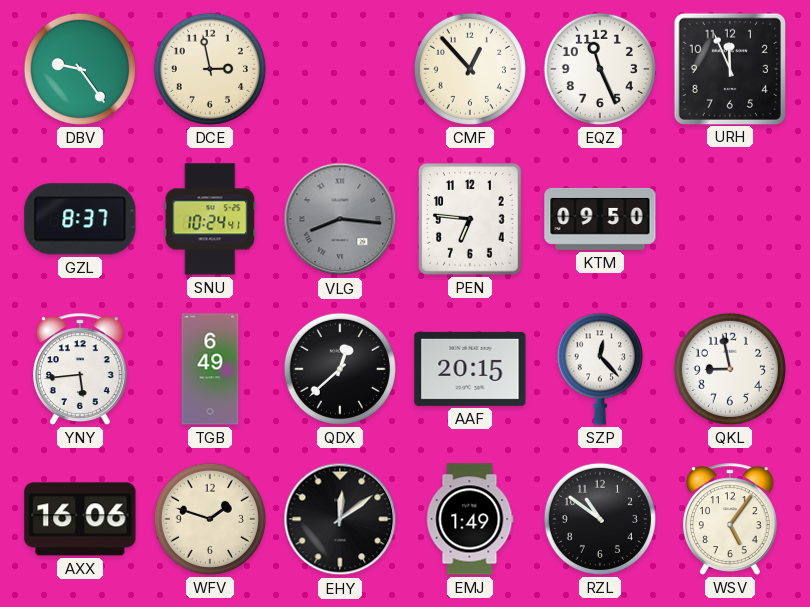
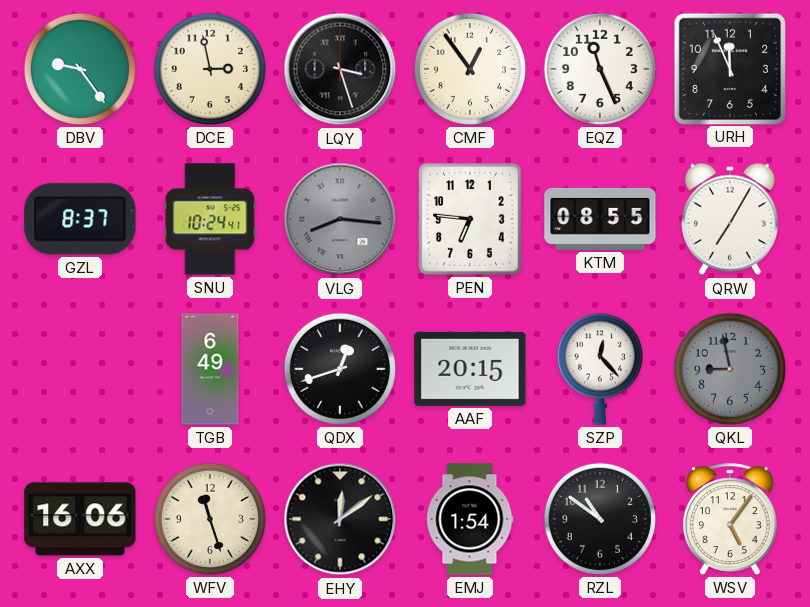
LQY: none -> 3:27
CMF: 12:53 -> 12:54
KTM: 09:50 -> 08:55
QRW: none -> 7:05
YNY: 5:44 -> none
QDX: 12:38 -> 12:42
QKL dial: white -> grey
WFV: 1:48 -> 11:27
EMJ: 1:49 -> 1:54
